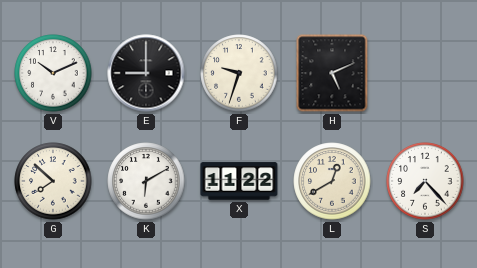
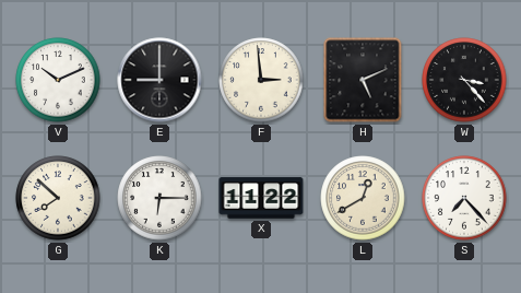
F: 9:33 -> 2:59
W: none -> 3:23
K: 6:10 -> 6:15
